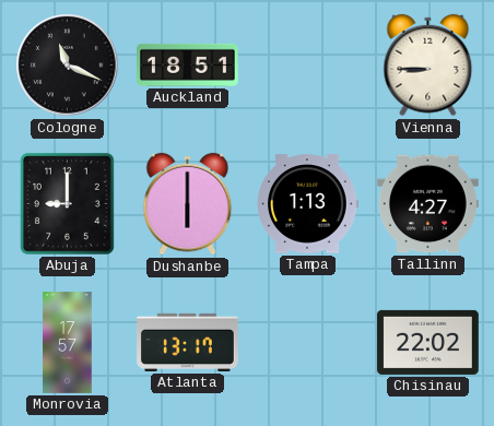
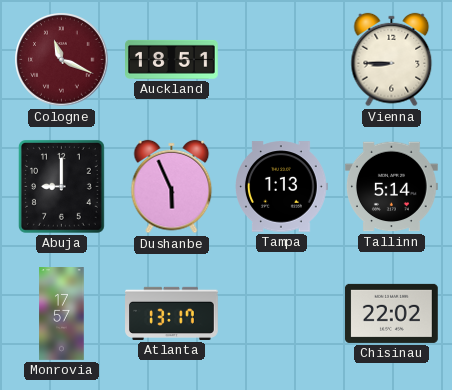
Cologne dial: black -> burgundy
Dushanbe: 6:00 -> 5:56
Tallinn: 4:27 -> 5:14
